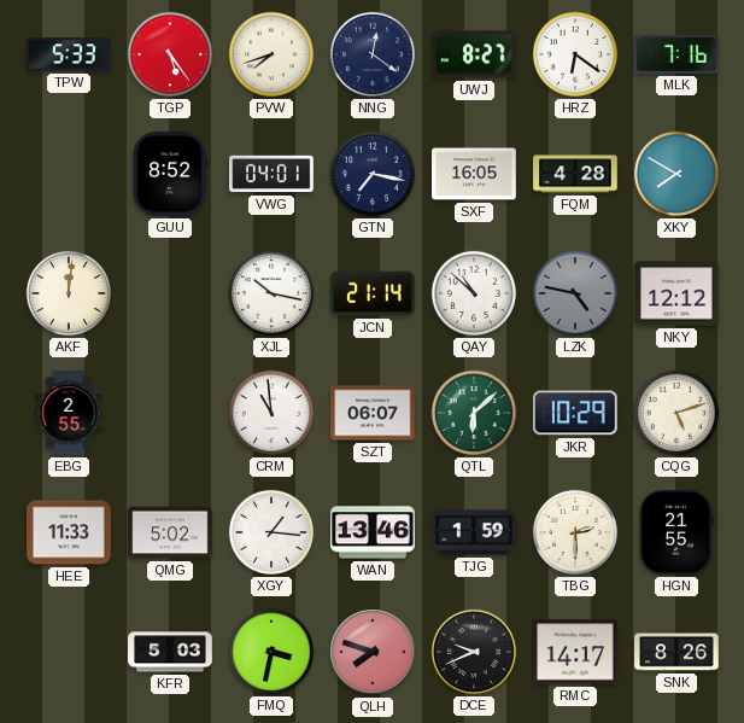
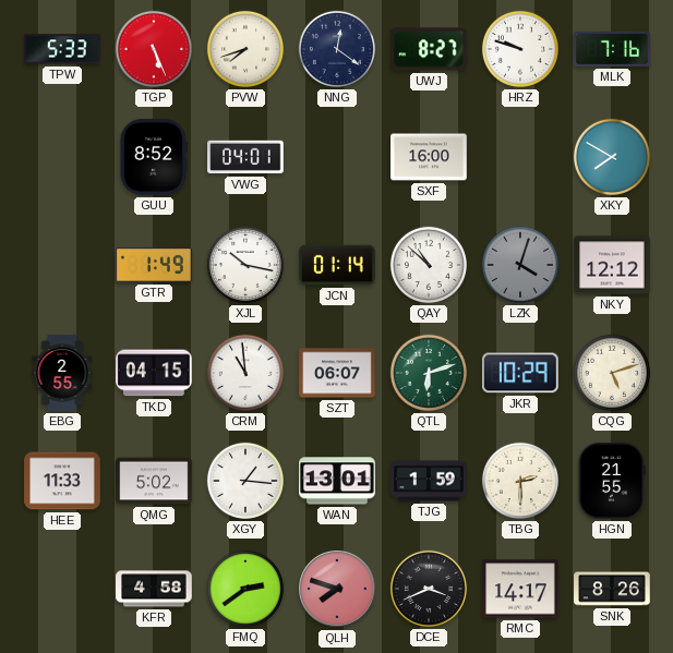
TGP: 5:24 -> 5:26
HRZ: 6:21 -> 9:48
GTN: 7:17 -> none
SXF: 16:05 -> 16:00
FQM: 4:28 -> none
AKF: 12:01 -> none
GTR: none -> 1:49
JCN: 21:14 -> 01:14
LZK: 4:47 -> 4:03
TKD: none -> 04:15
QTL: 6:08 -> 6:12
WAN: 13:46 -> 13:01
KFR: 5:03 -> 4:58
FMQ: 3:32 -> 2:39
DCE: 9:41 -> 3:41
